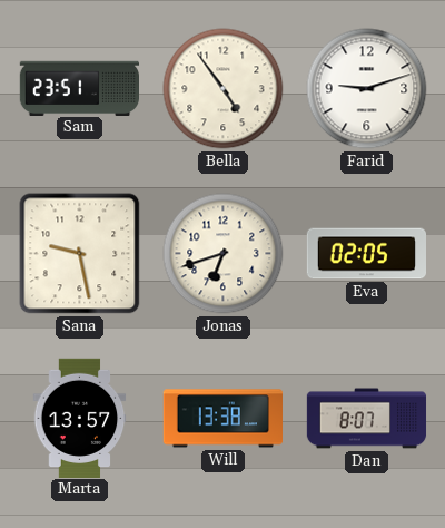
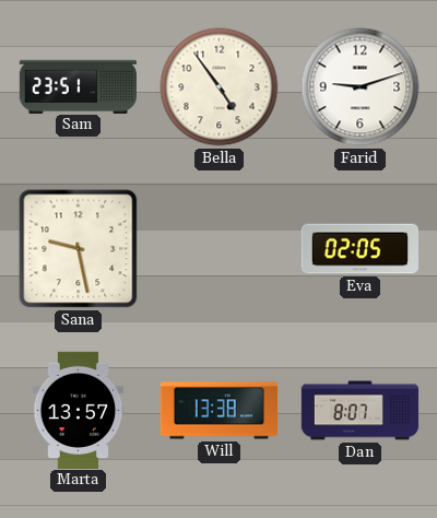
Jonas: 6:42 -> none
